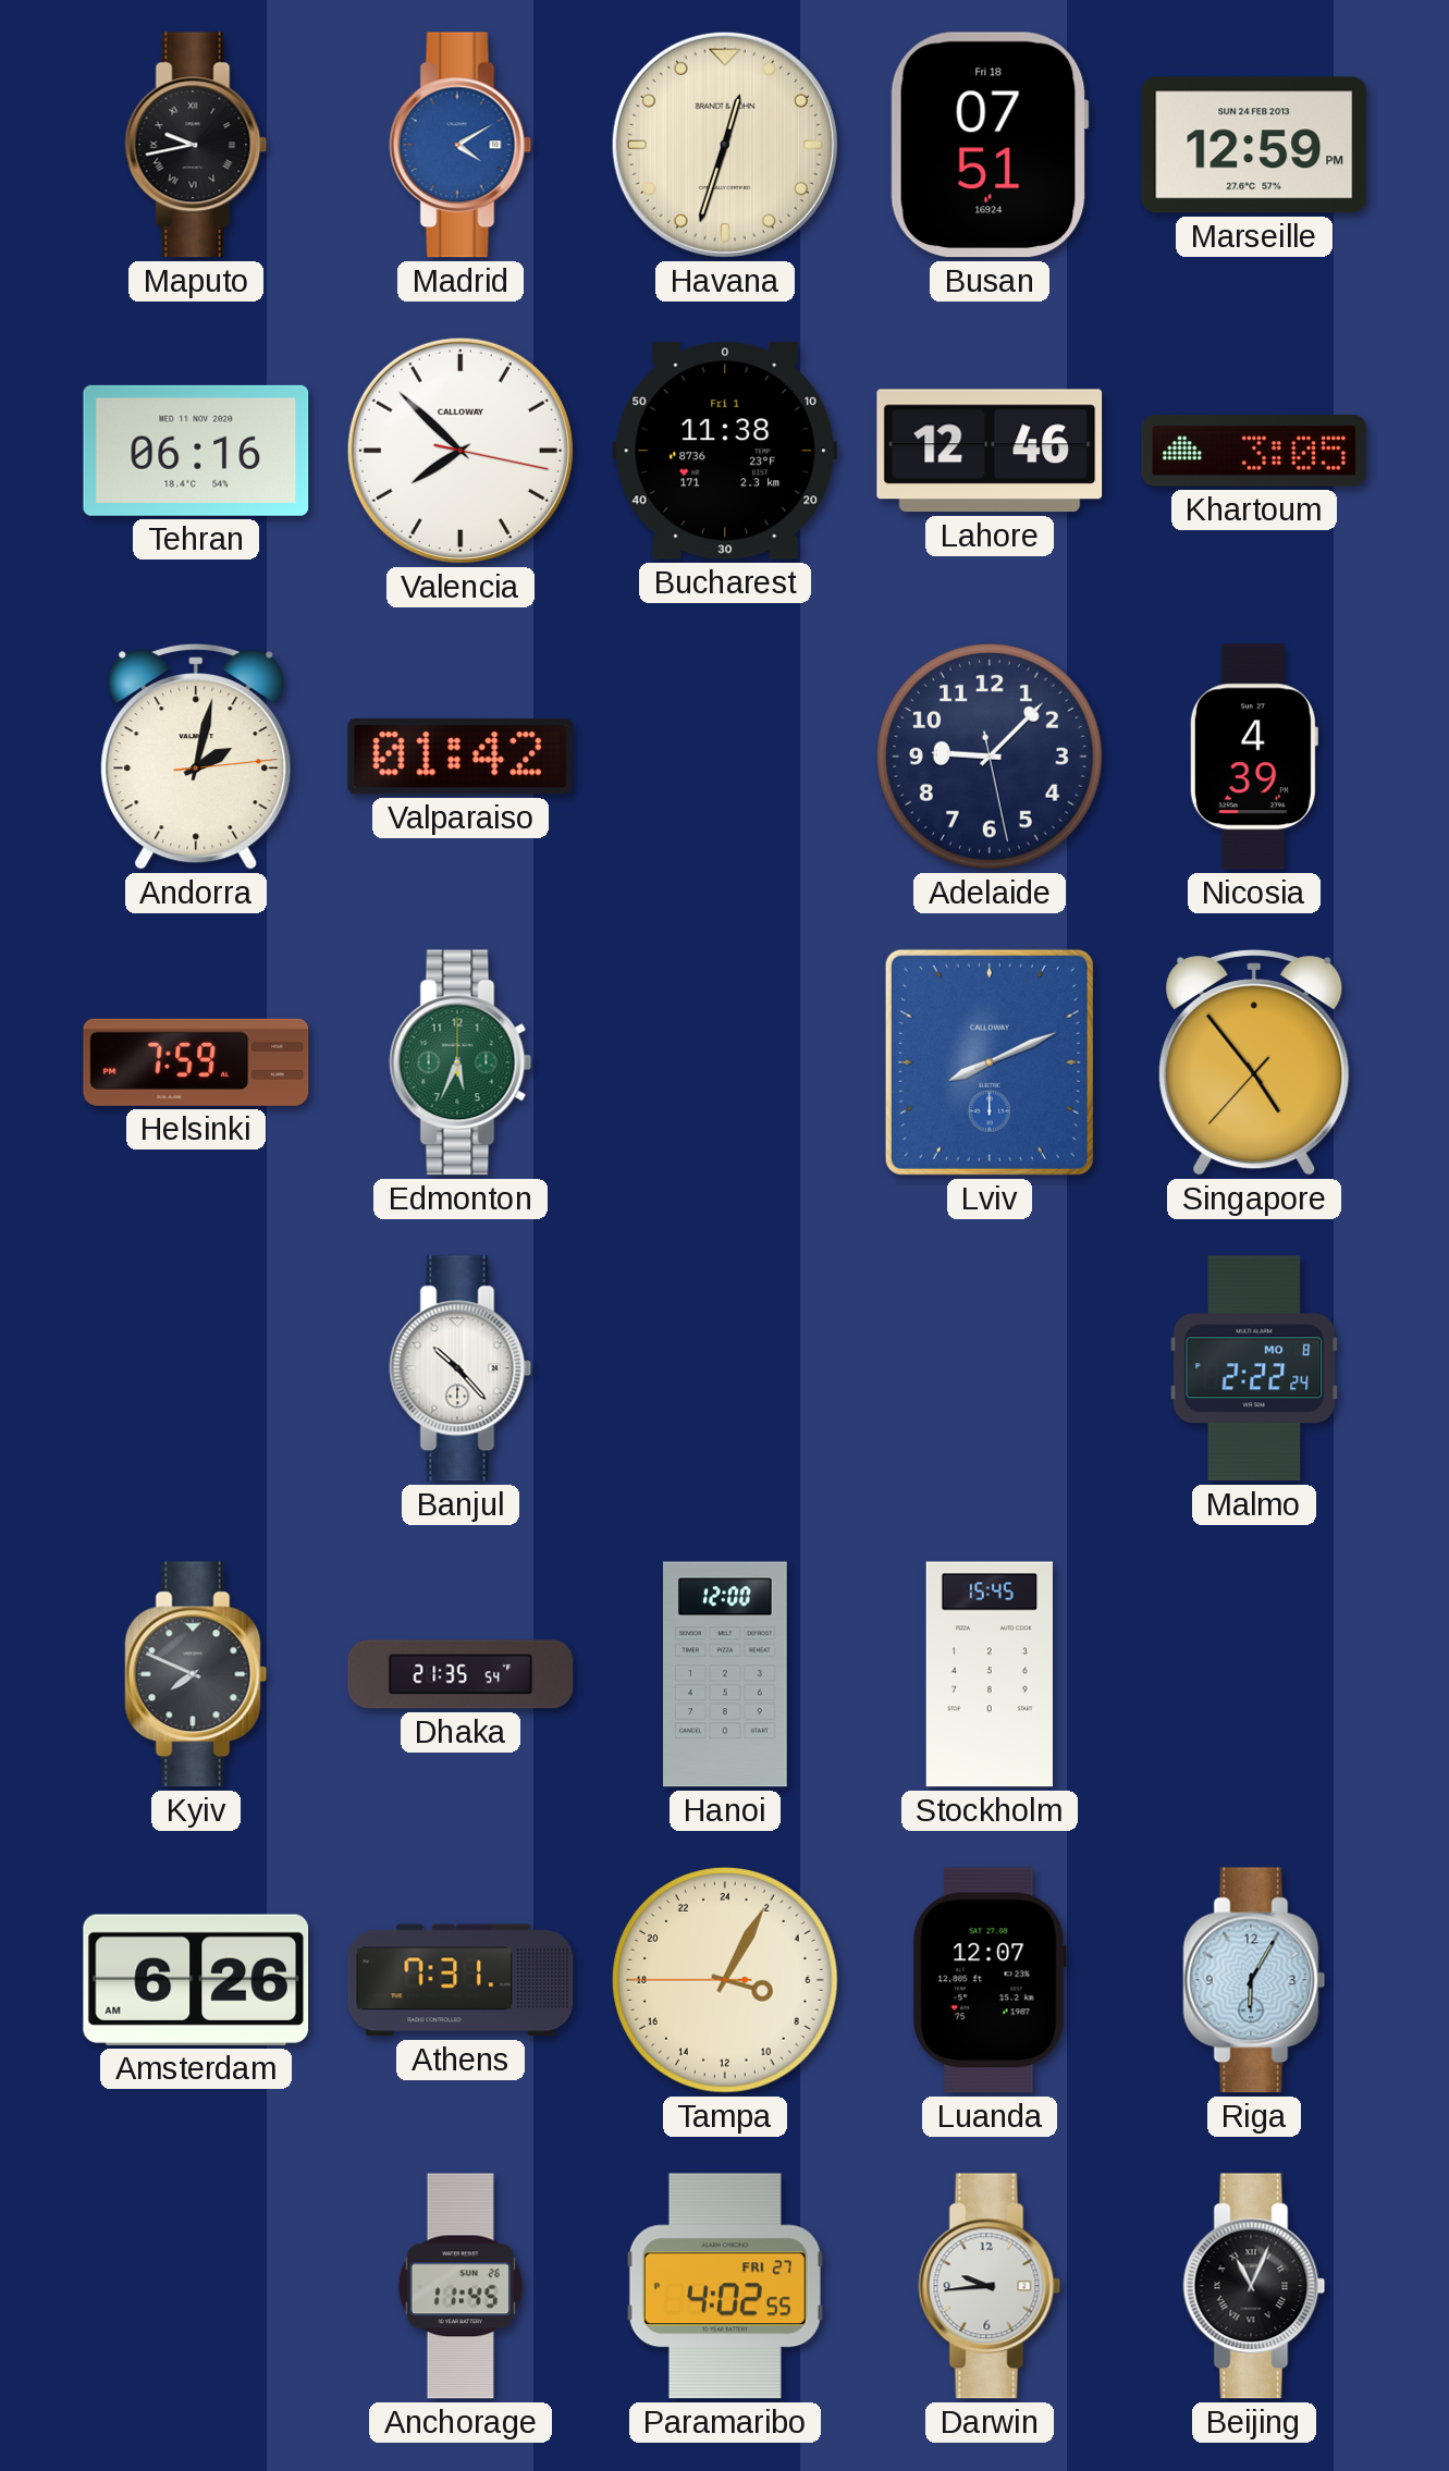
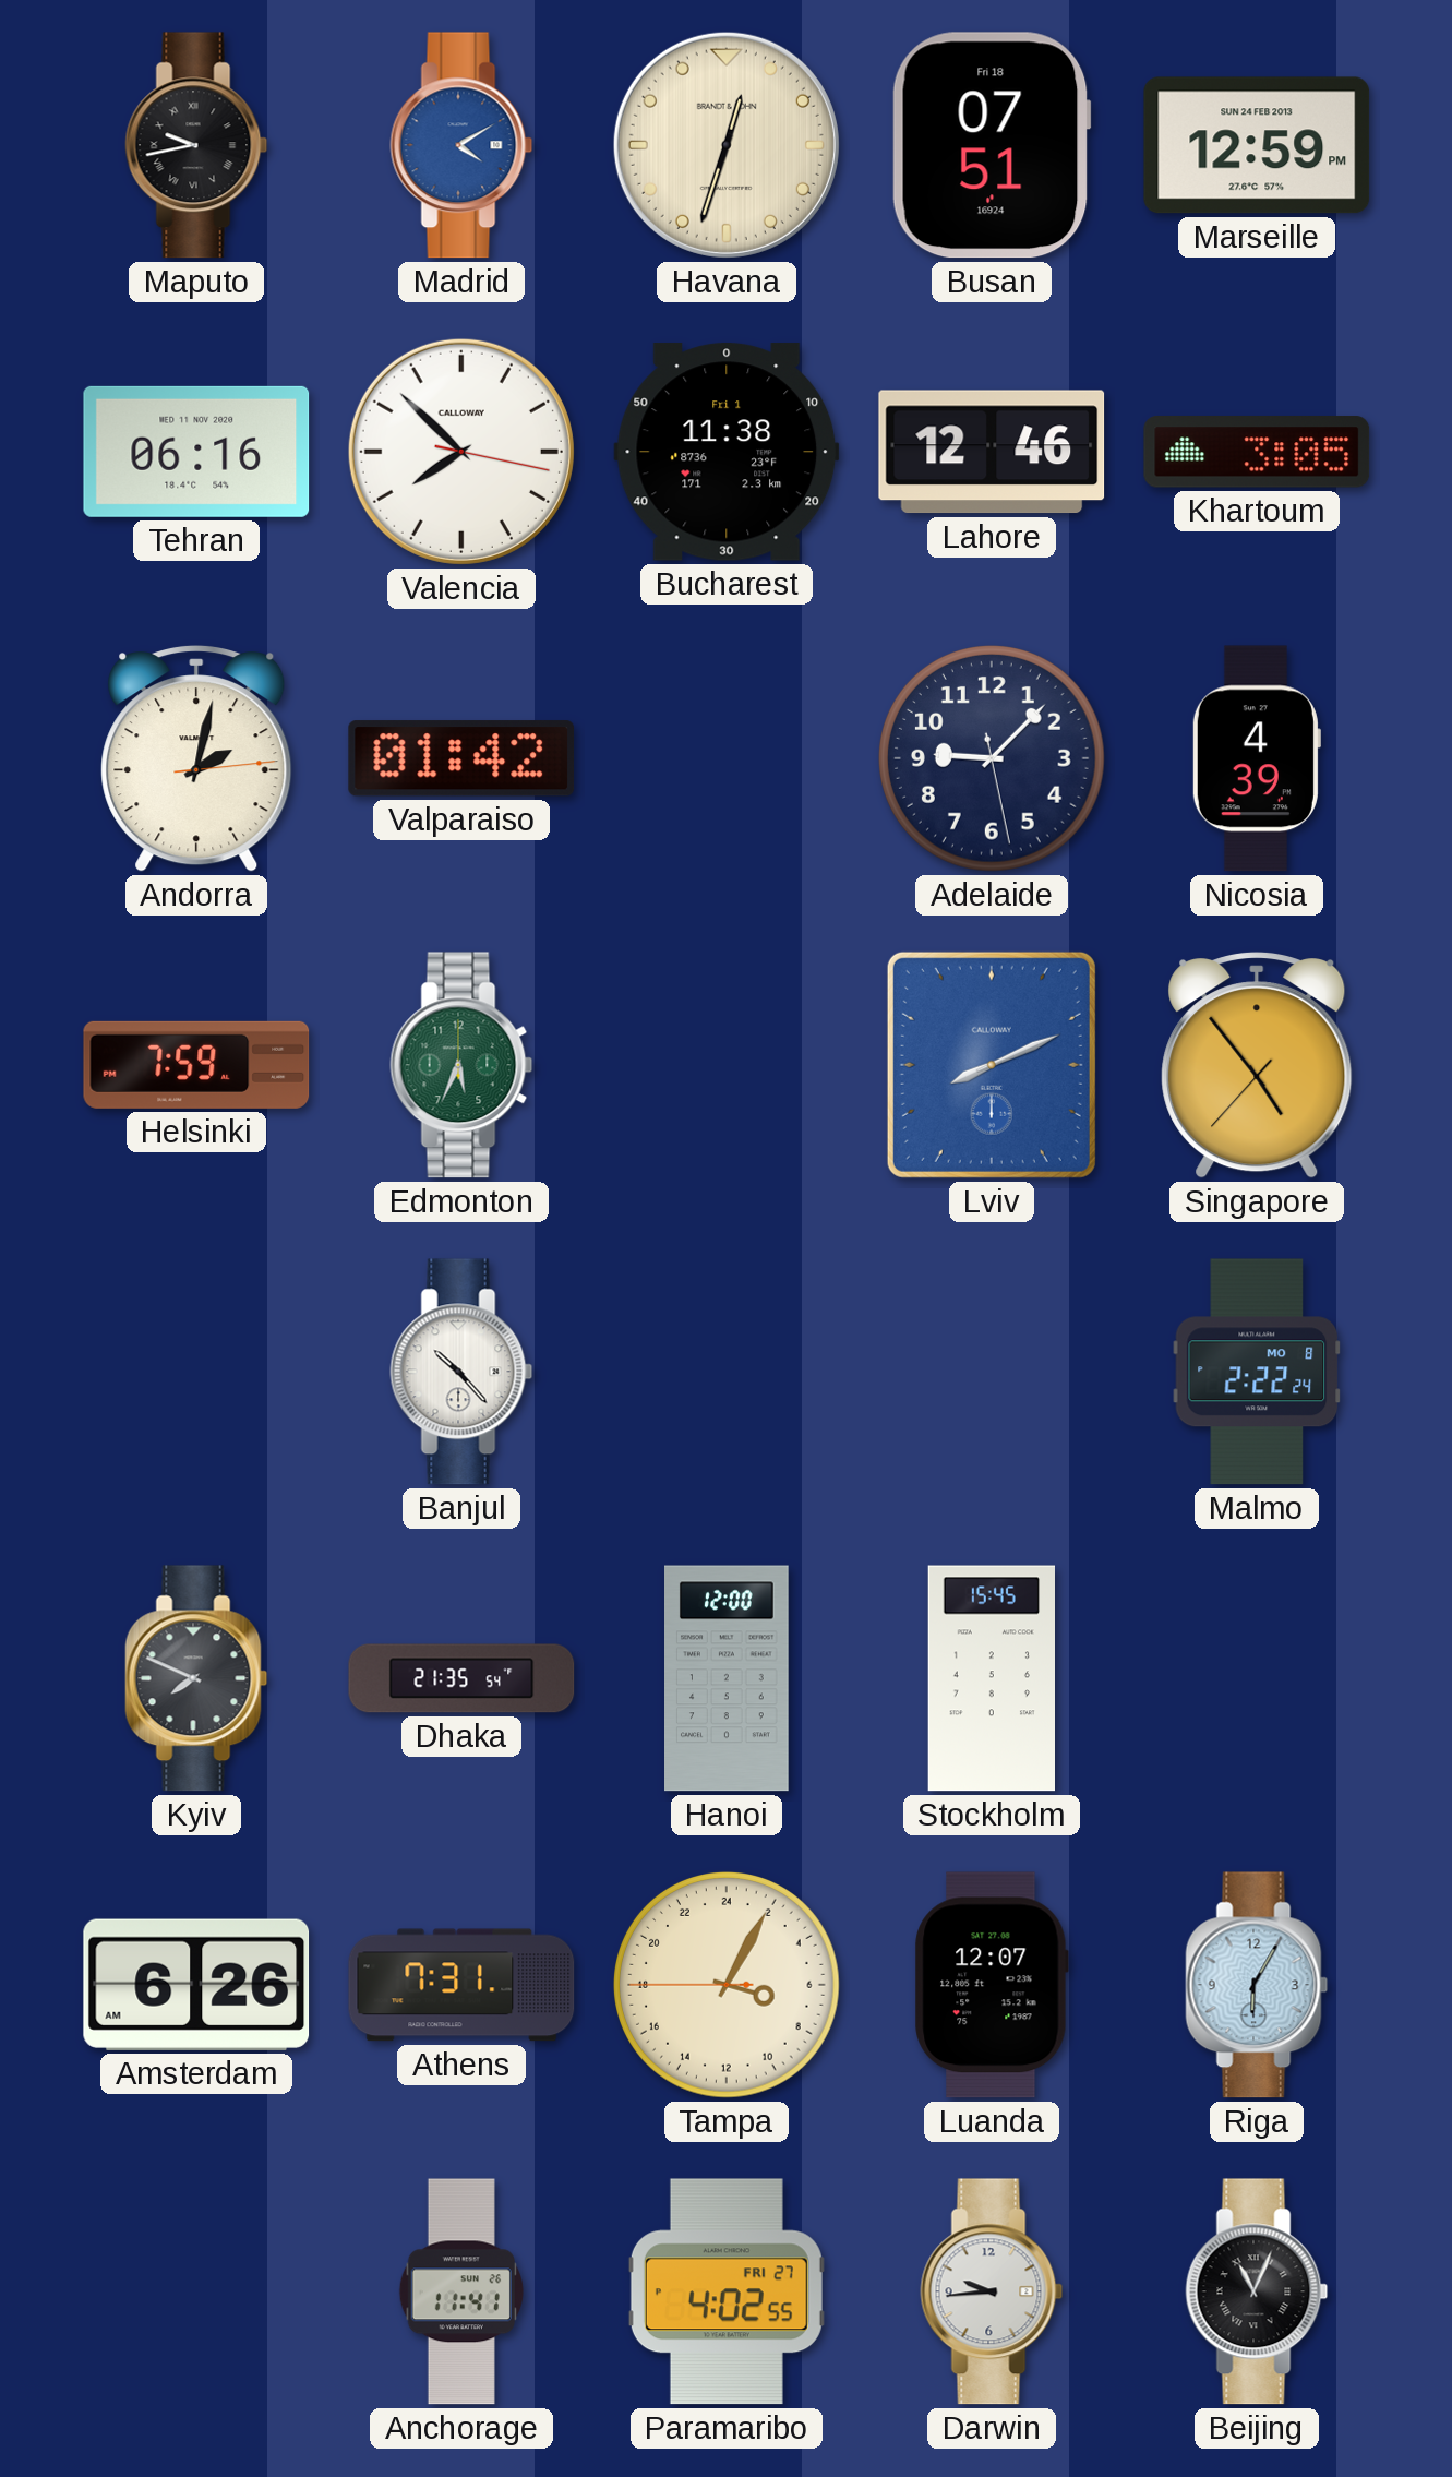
Anchorage: 11:45 -> 11:41
